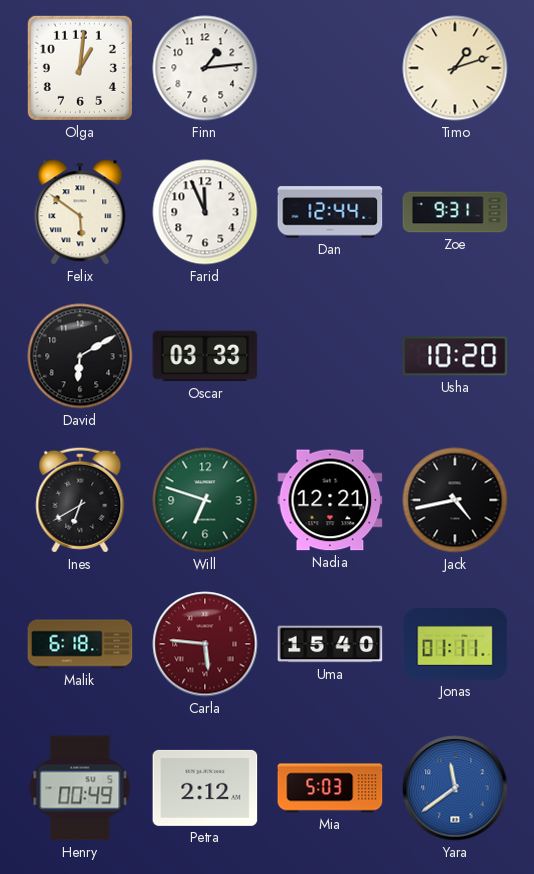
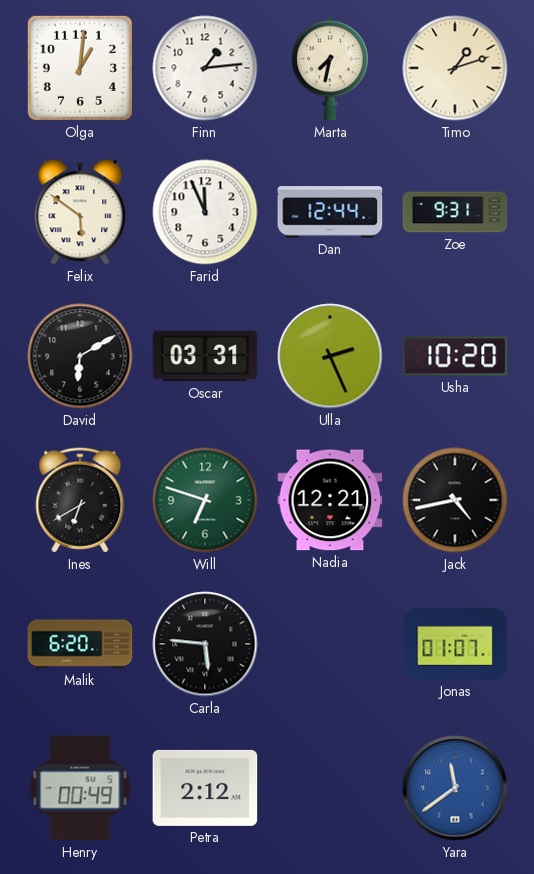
Marta: none -> 7:32
Oscar: 03:33 -> 03:31
Ulla: none -> 2:26
Malik: 6:18 -> 6:20
Carla dial: burgundy -> black
Uma: 15:40 -> none
Jonas: 01:11 -> 01:07
Mia: 5:03 -> none
